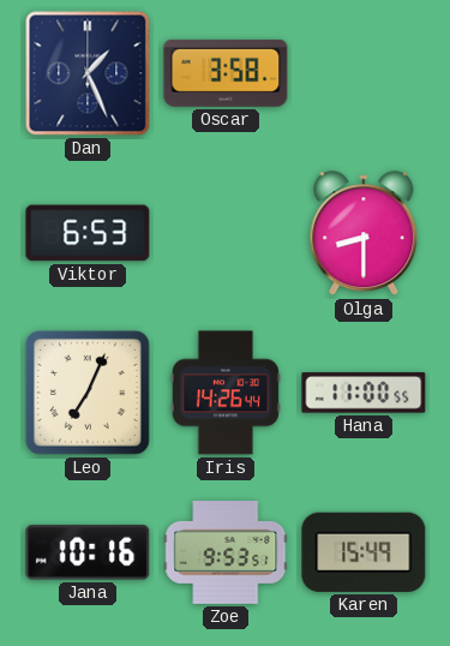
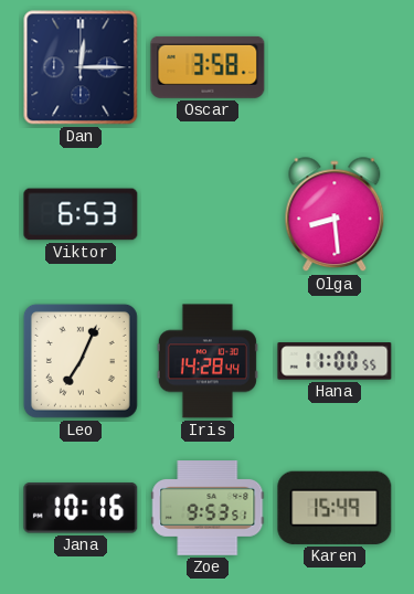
Dan: 1:26 -> 12:15
Olga: 8:30 -> 8:29
Iris: 14:26 -> 14:28
